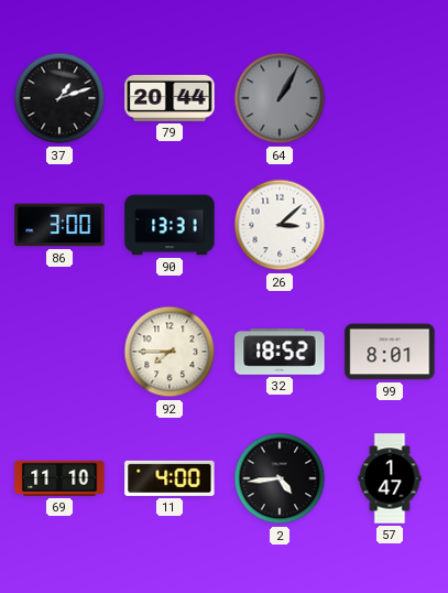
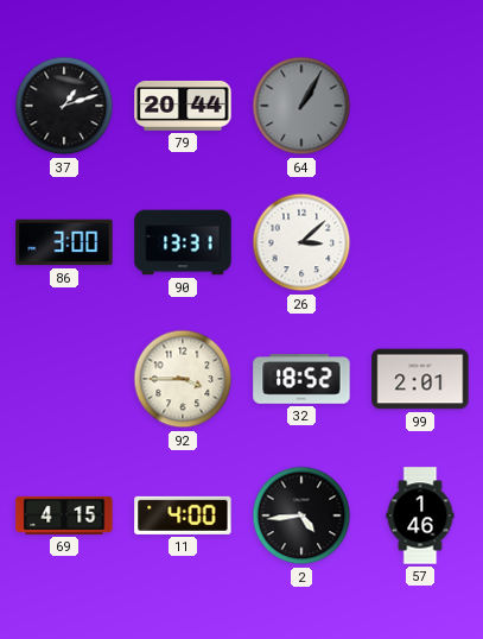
92: 7:45 -> 3:45
99: 8:01 -> 2:01
69: 11:10 -> 4:15
57: 1:47 -> 1:46
